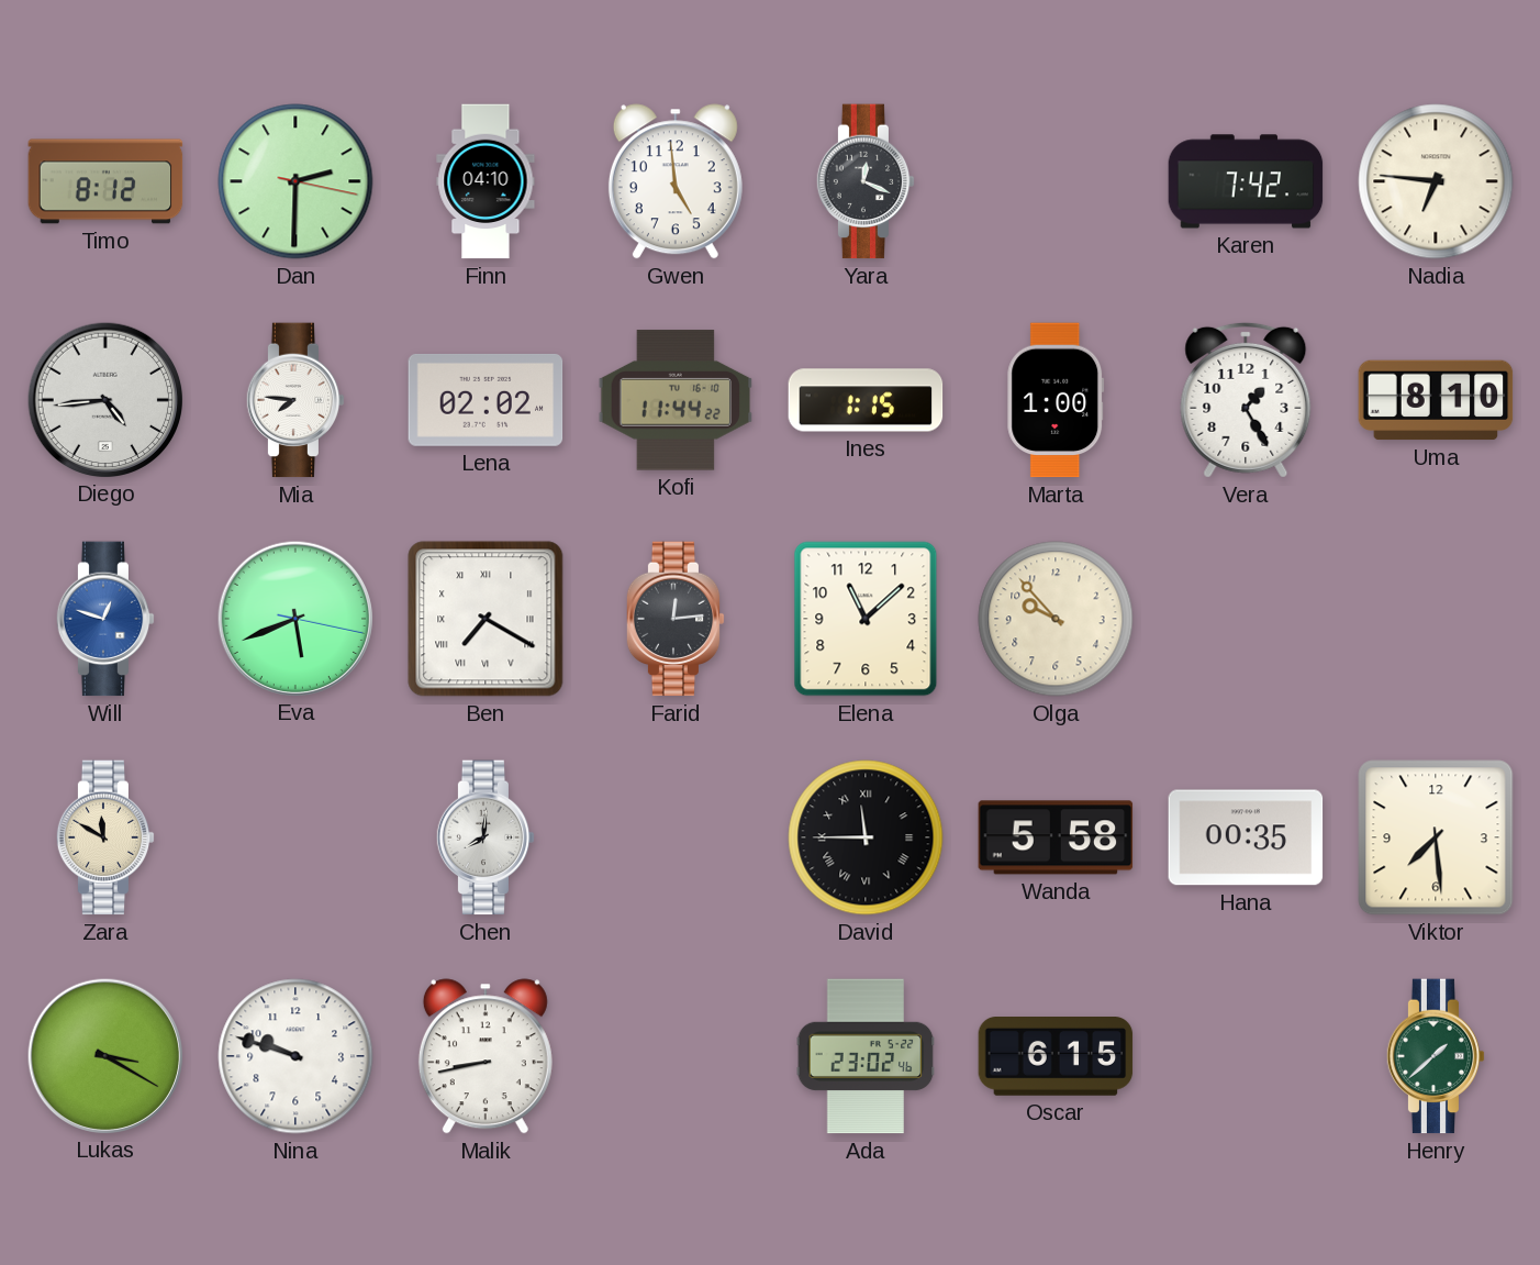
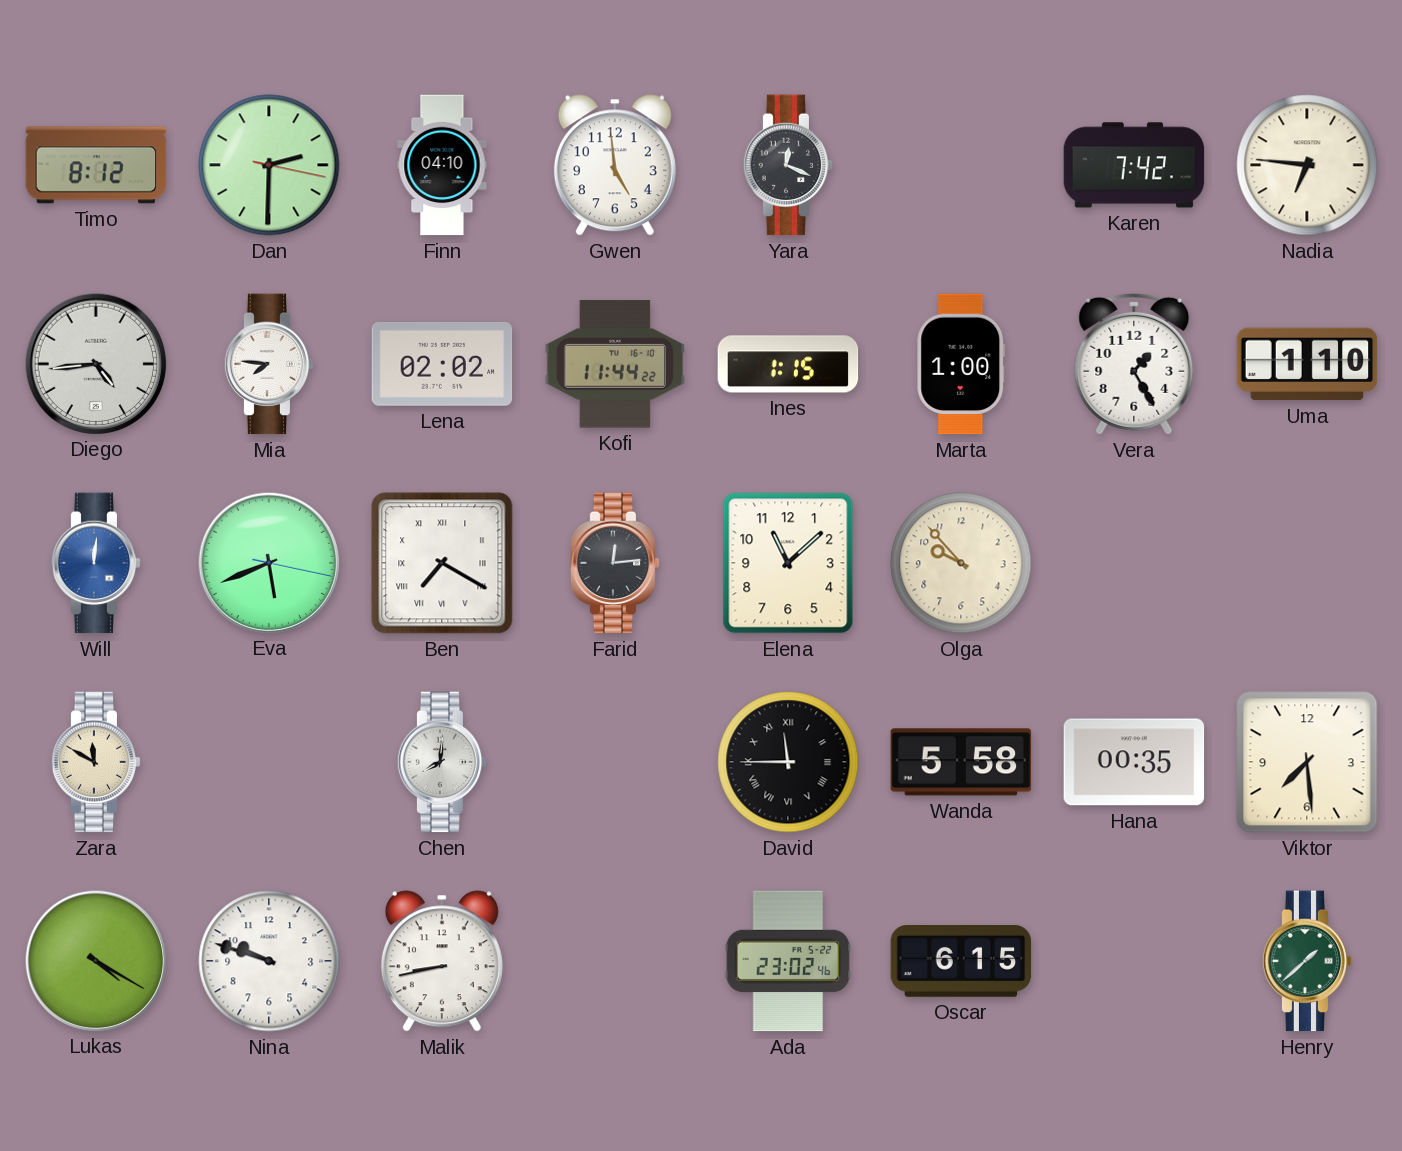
Uma: 8:10 -> 1:10
Will: 12:48 -> 12:01
Lukas: 3:20 -> 4:20
